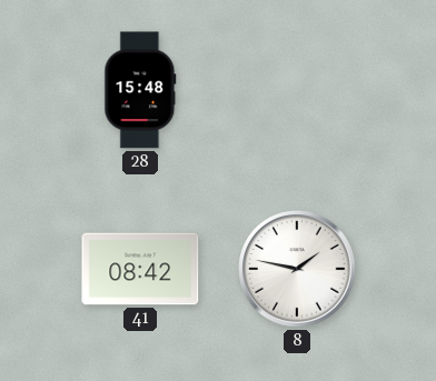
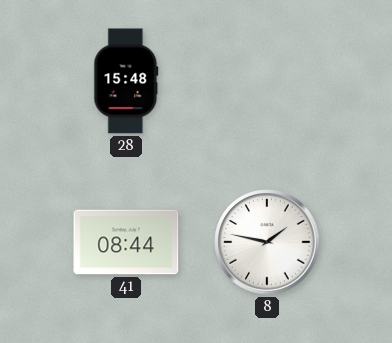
41: 08:42 -> 08:44
